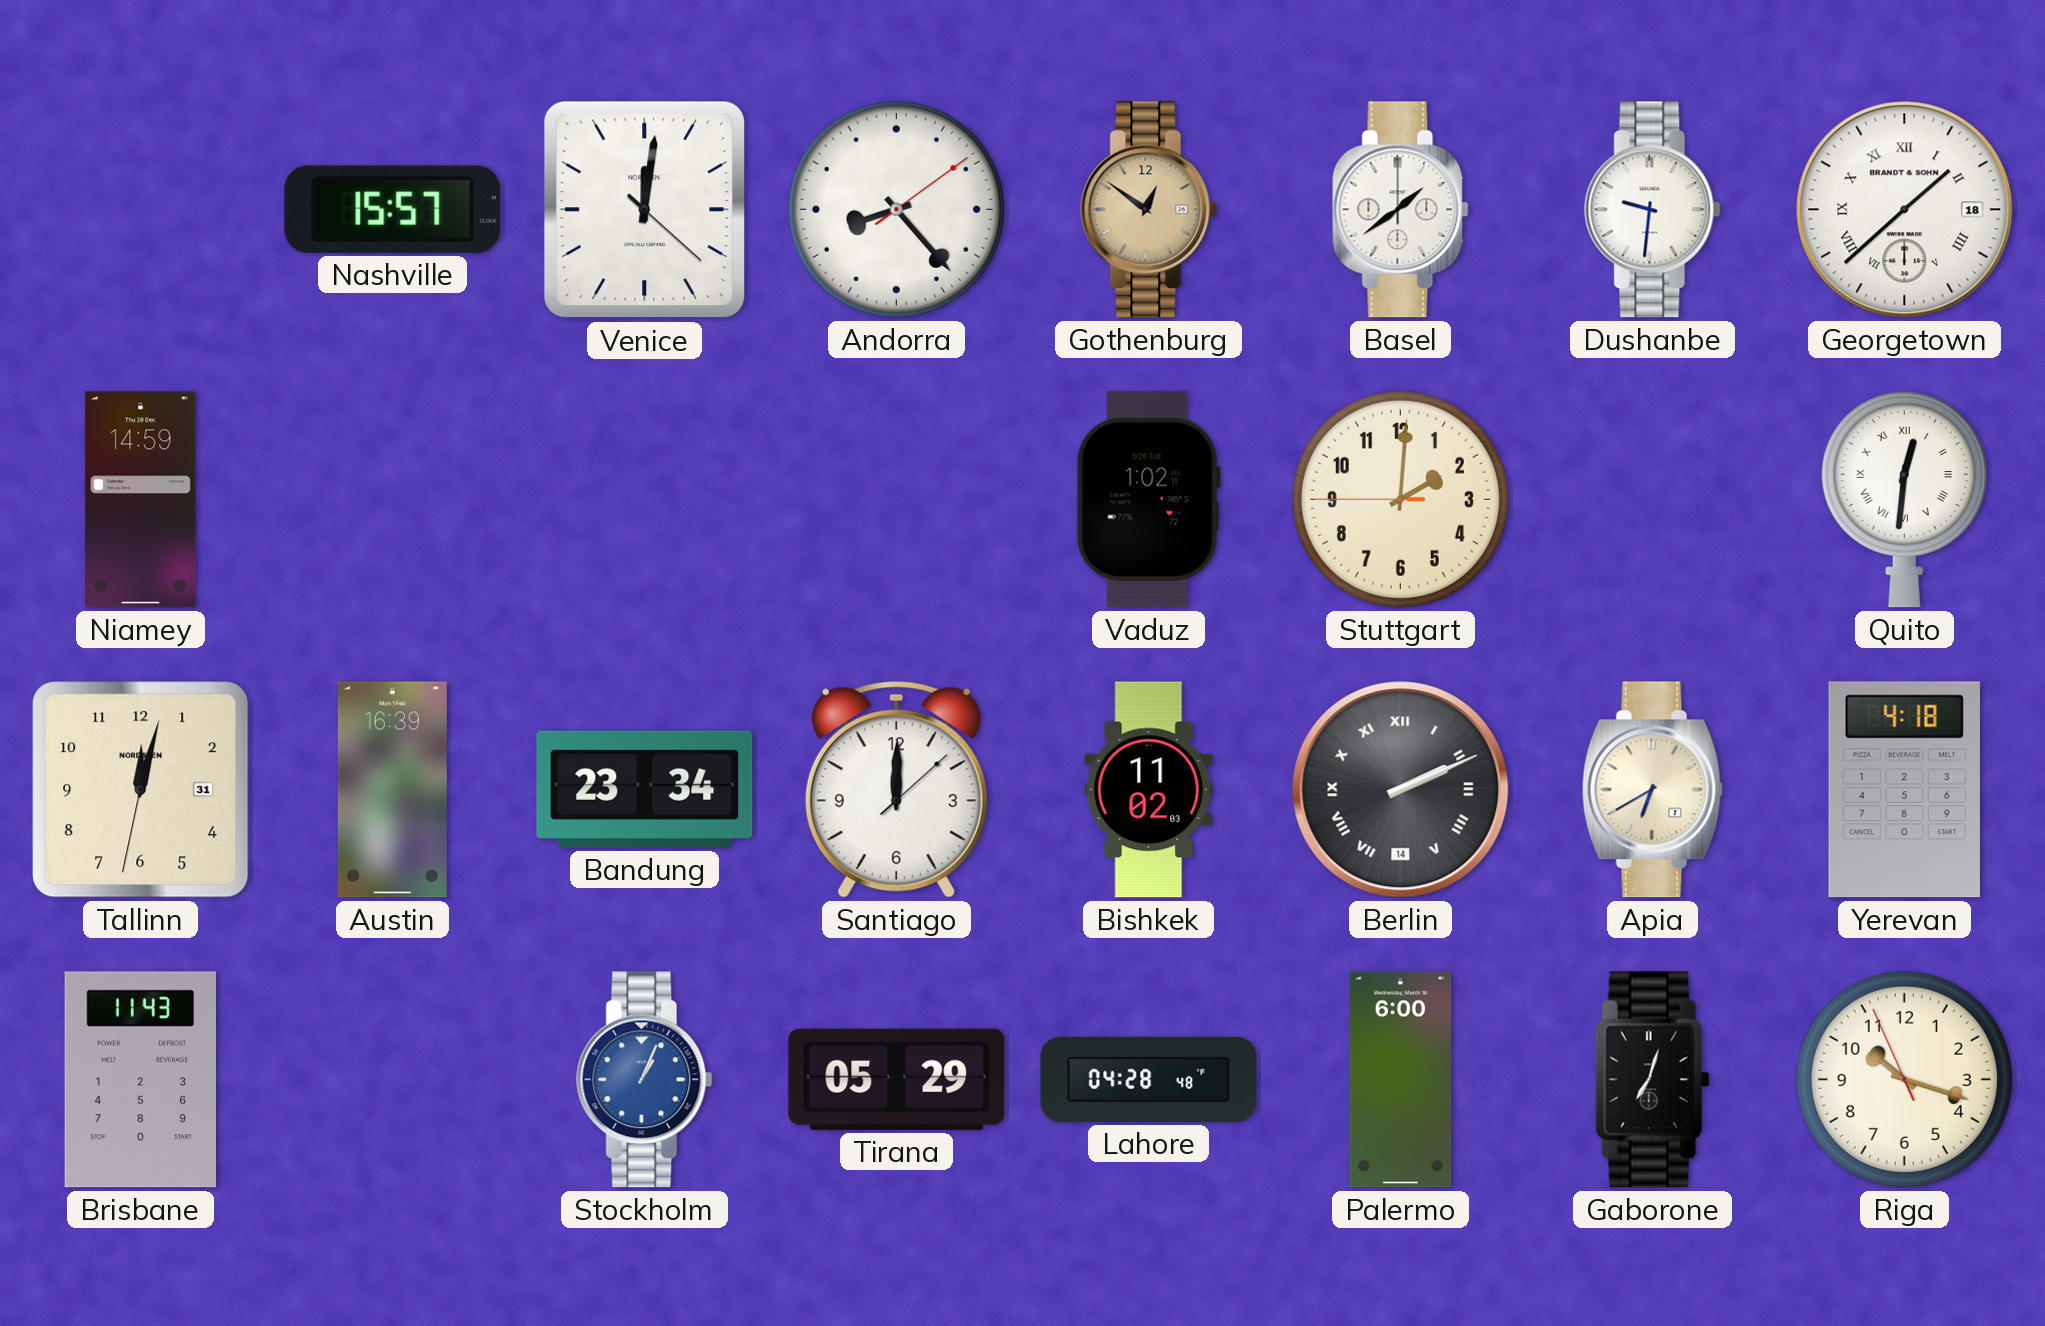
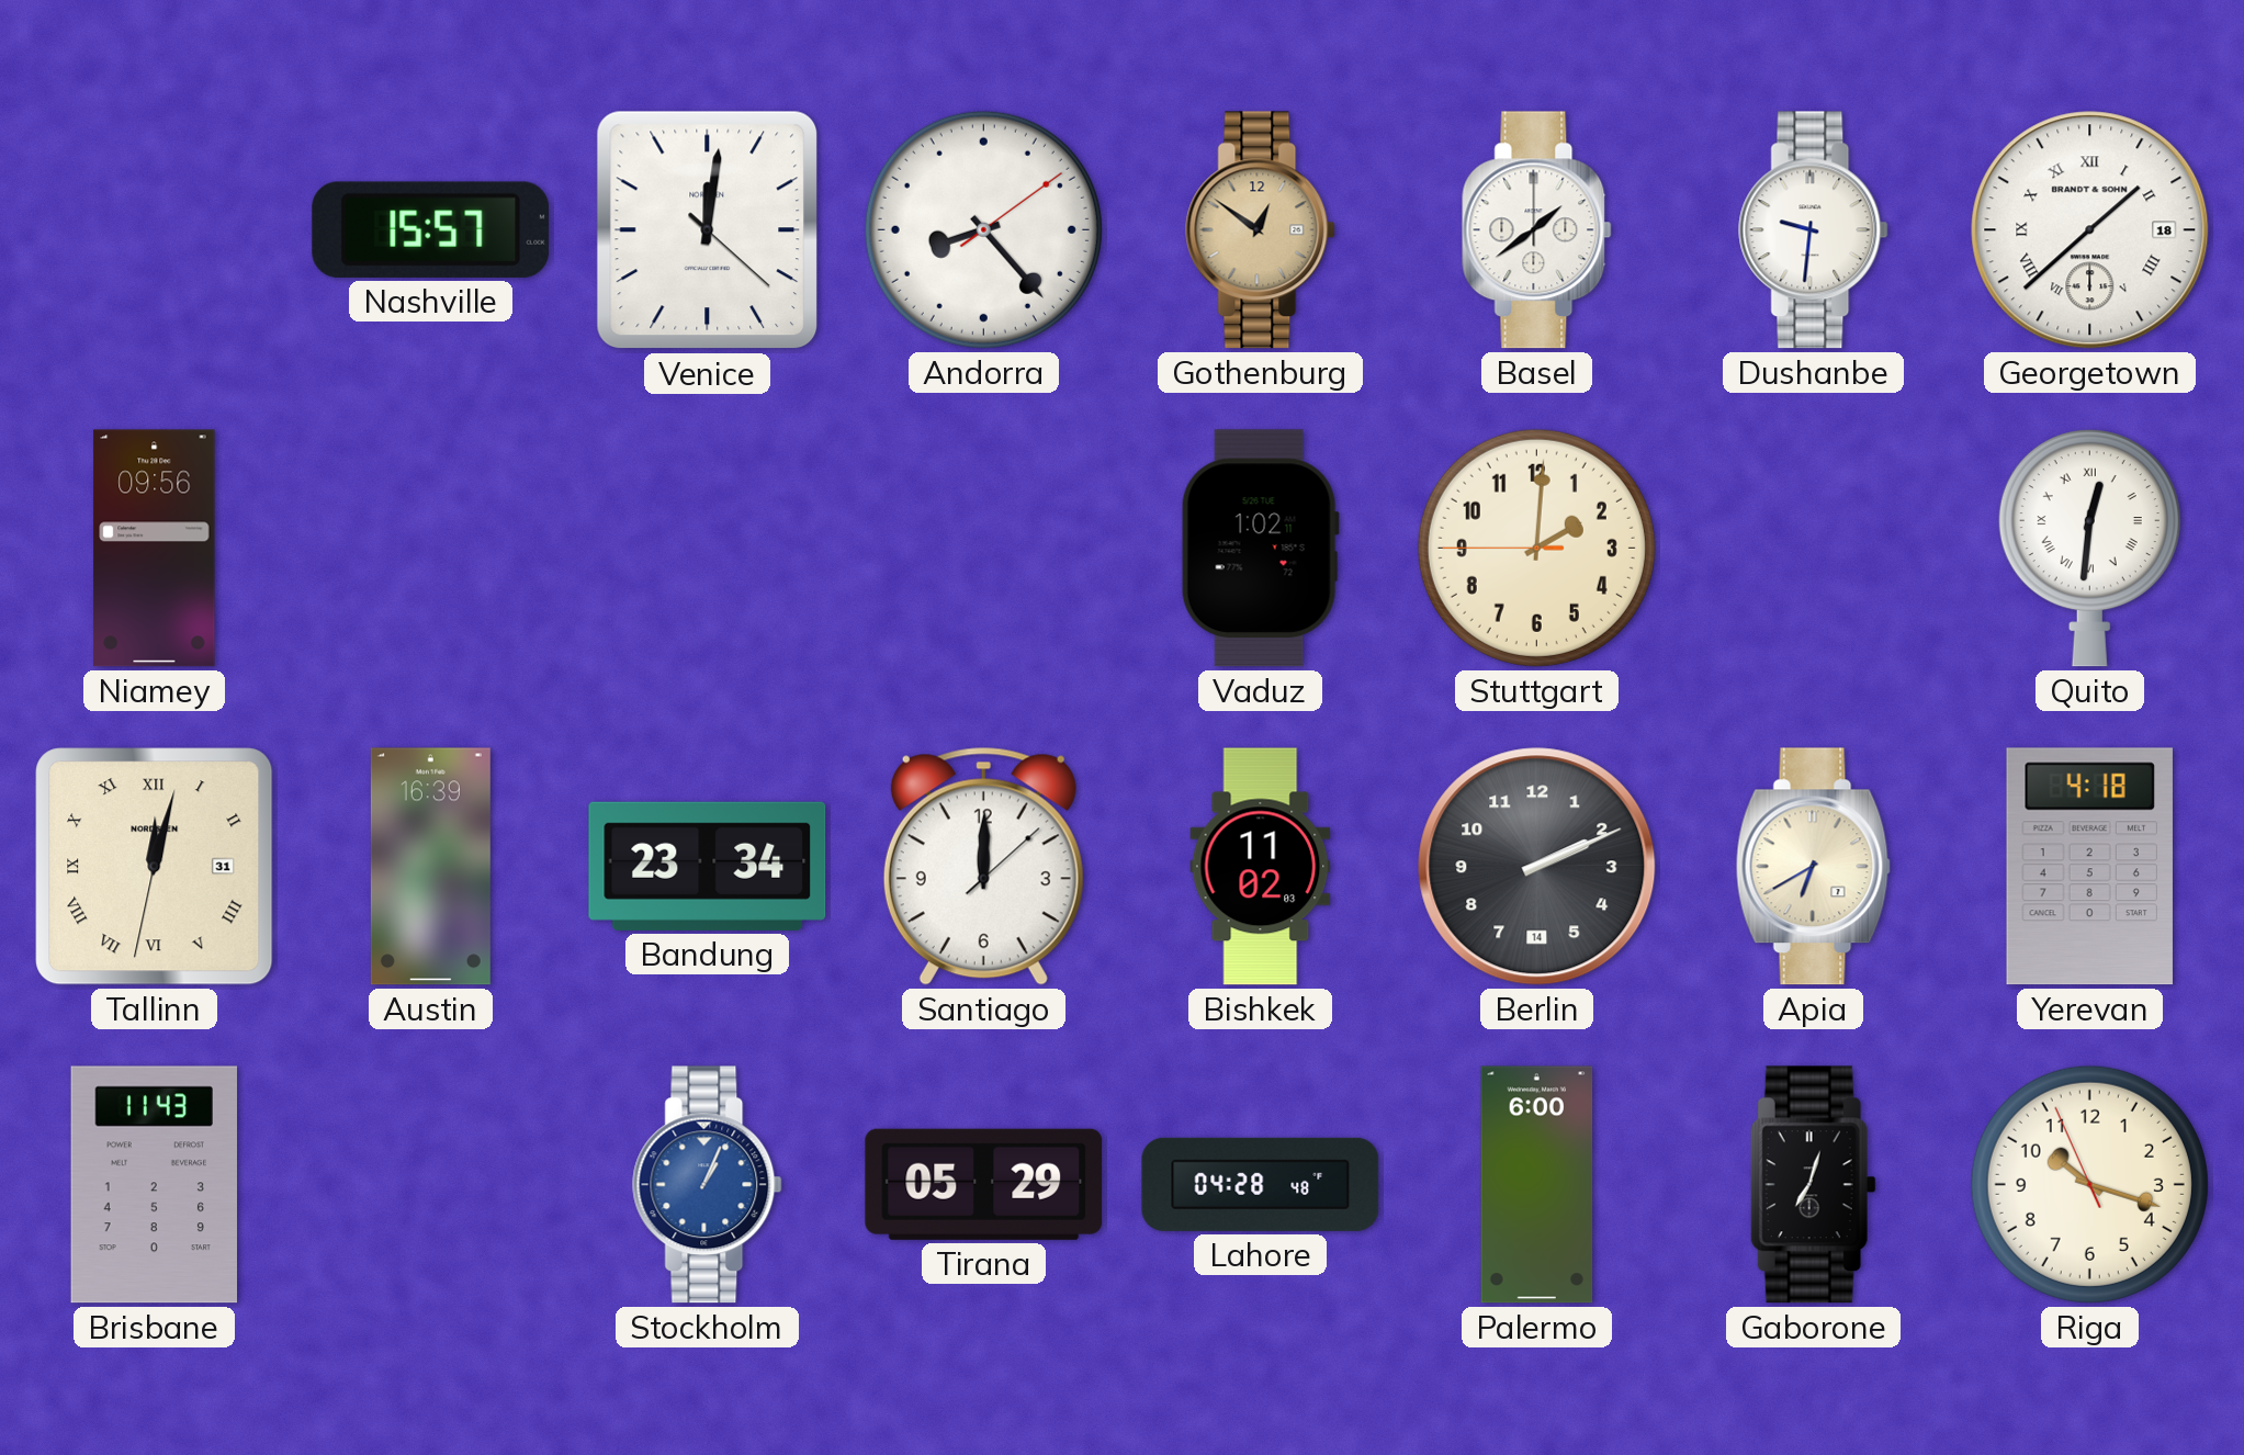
Niamey: 14:59 -> 09:56
Tallinn numerals: Arabic -> Roman
Berlin numerals: Roman -> Arabic
